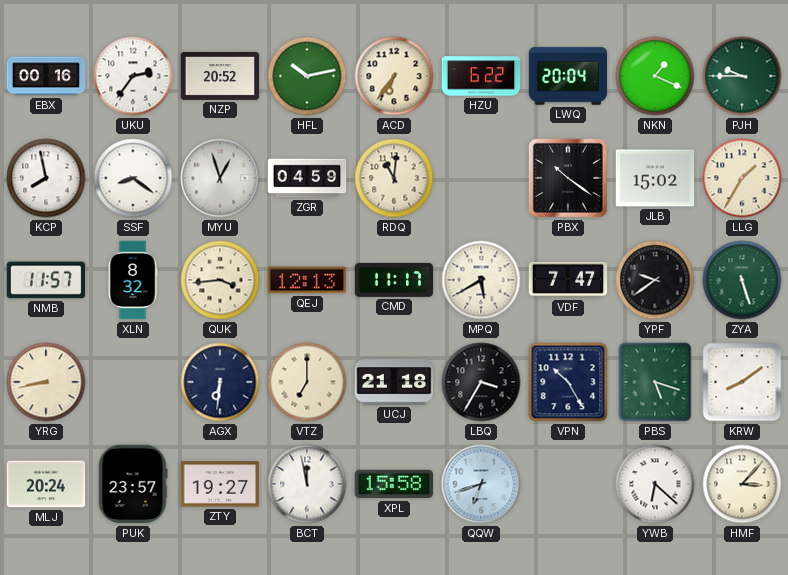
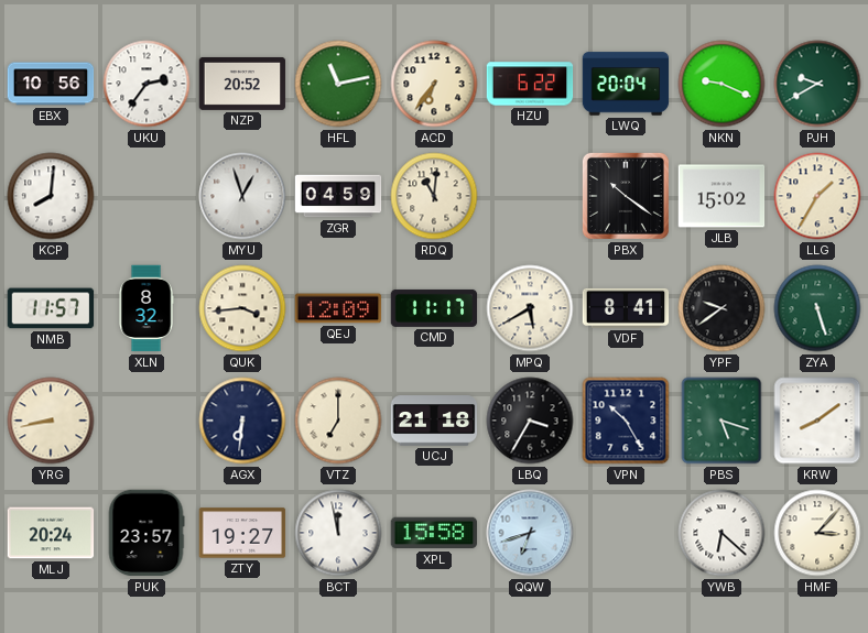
EBX: 00:16 -> 10:56
HFL: 10:13 -> 11:13
NKN: 1:19 -> 9:19
PJH: 9:45 -> 9:40
KCP: 7:58 -> 8:01
SSF: 8:21 -> none
QEJ: 12:13 -> 12:09
VDF: 7:47 -> 8:41
